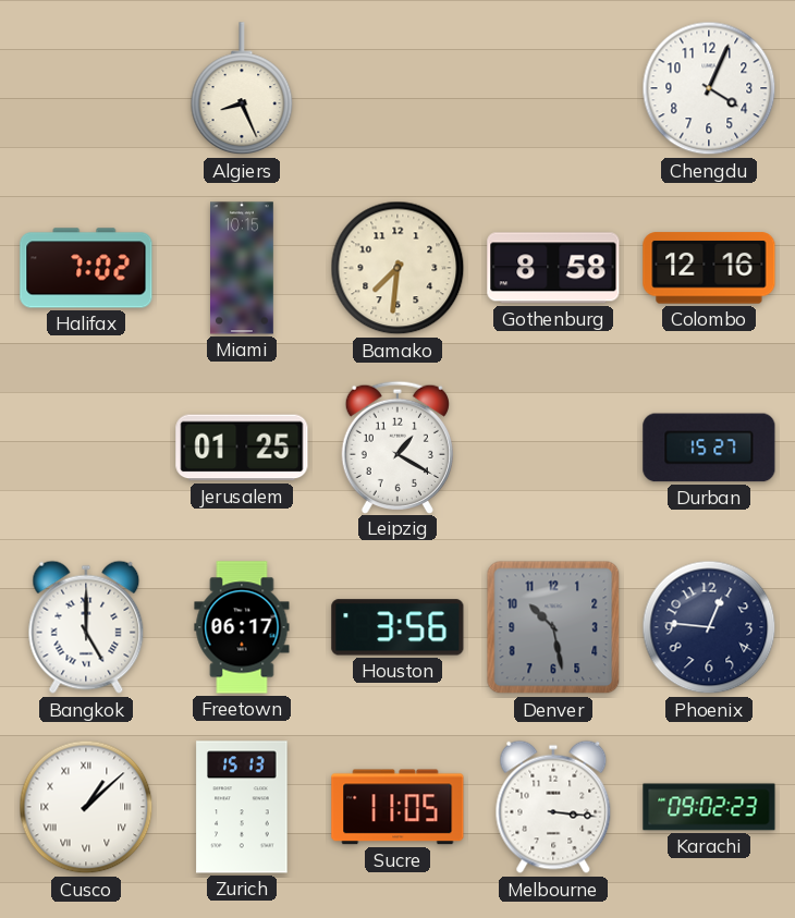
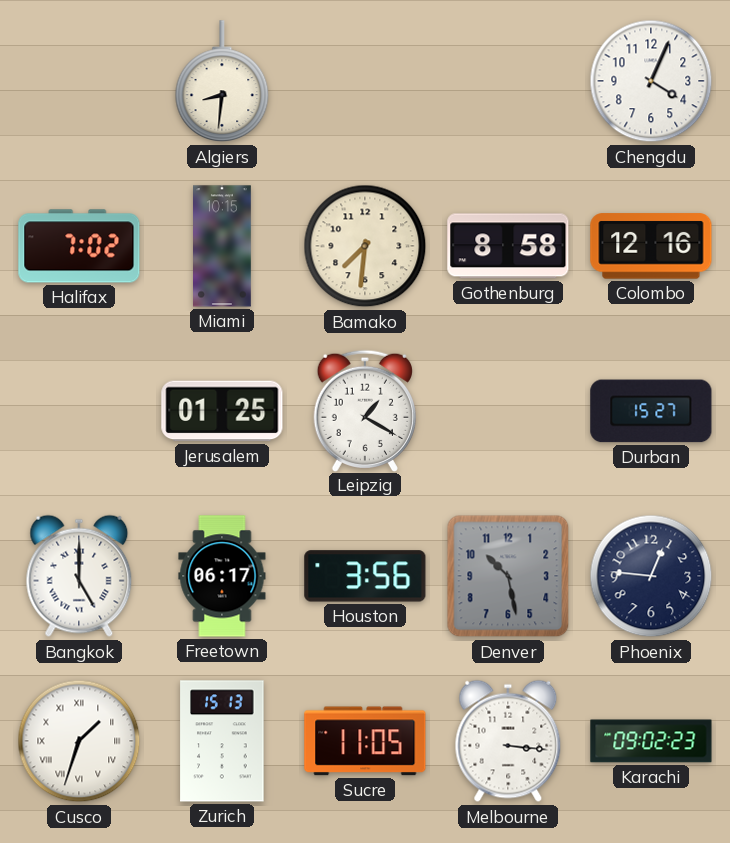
Algiers: 8:26 -> 8:31
Cusco: 1:08 -> 1:33
